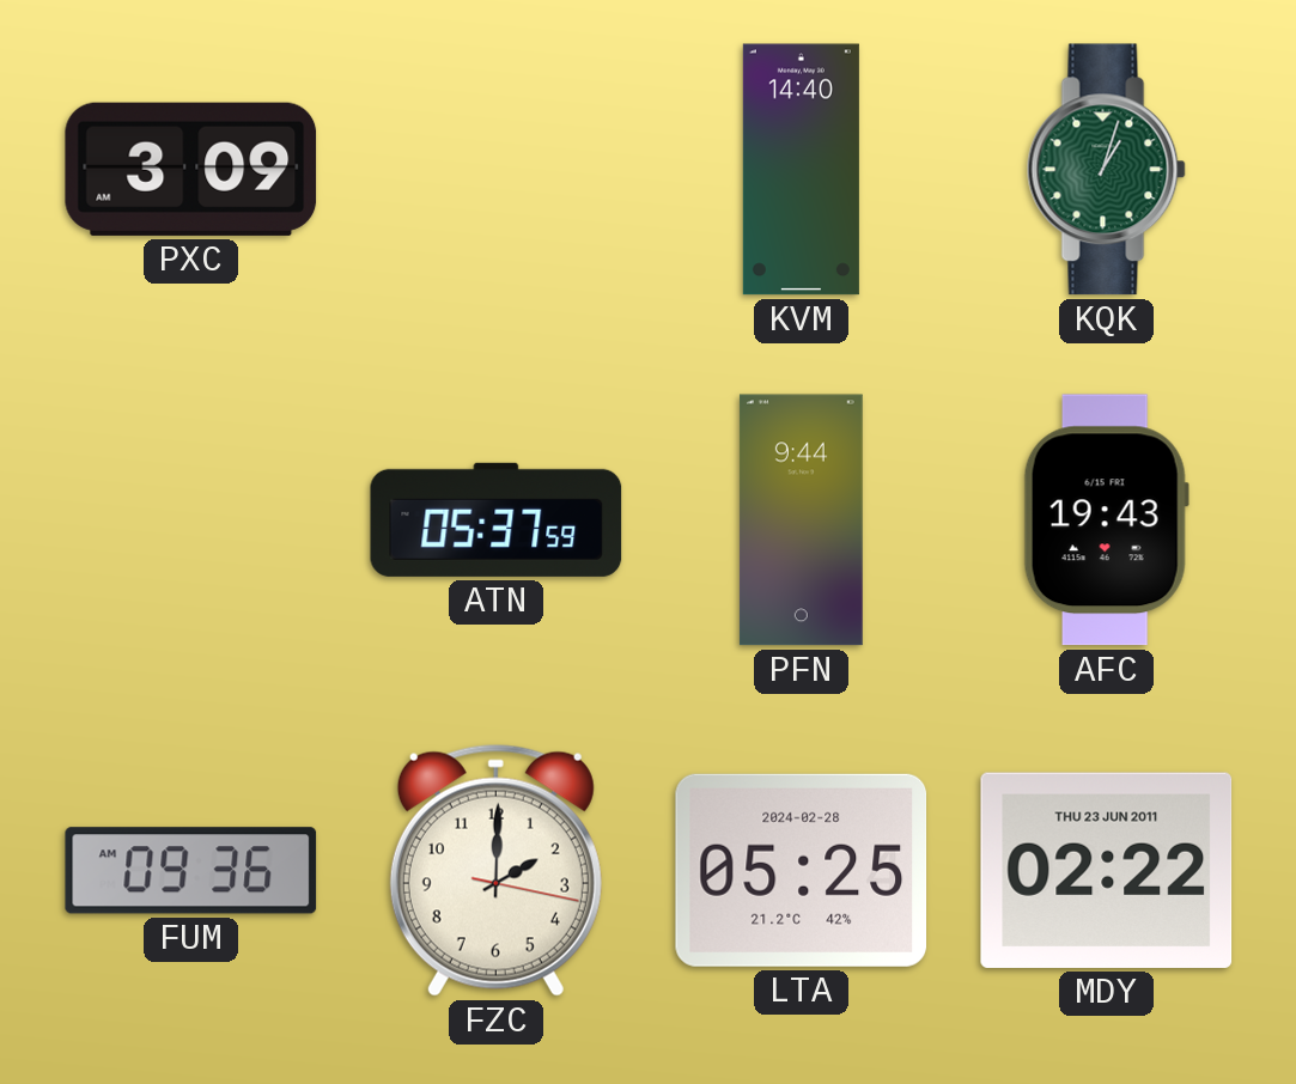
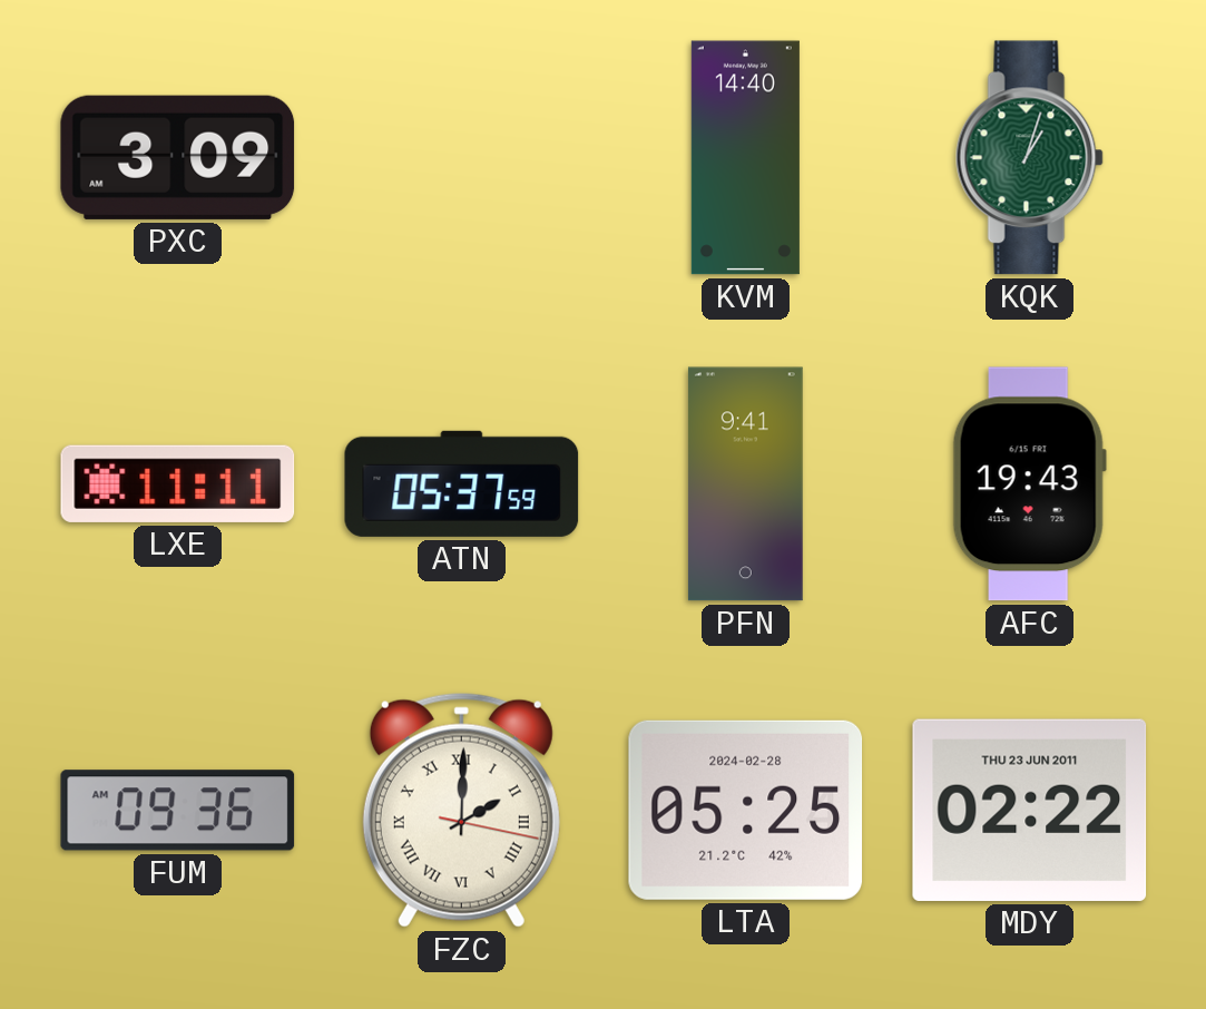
LXE: none -> 11:11
PFN: 9:44 -> 9:41
FZC numerals: Arabic -> Roman
